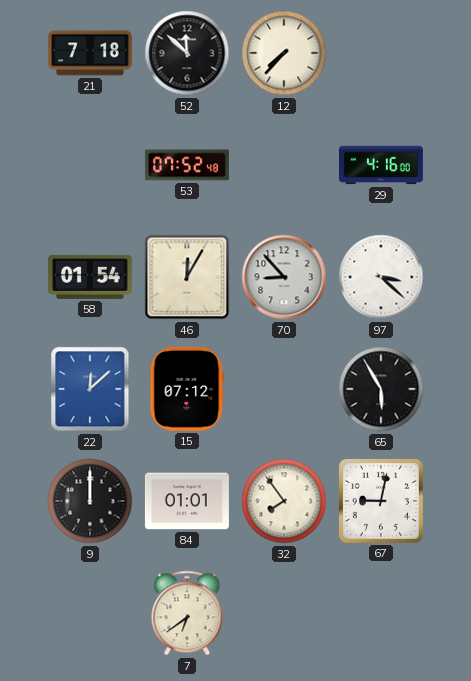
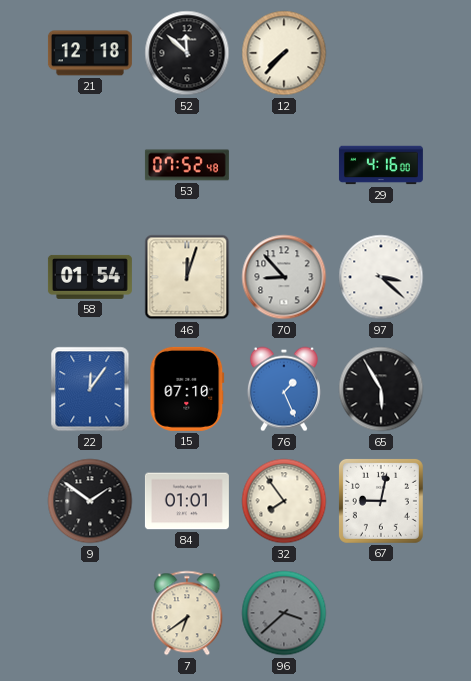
21: 7:18 -> 12:18
46: 12:05 -> 12:03
22: 12:08 -> 12:06
15: 07:12 -> 07:10
76: none -> 1:26
9: 12:00 -> 1:51
96: none -> 3:38
